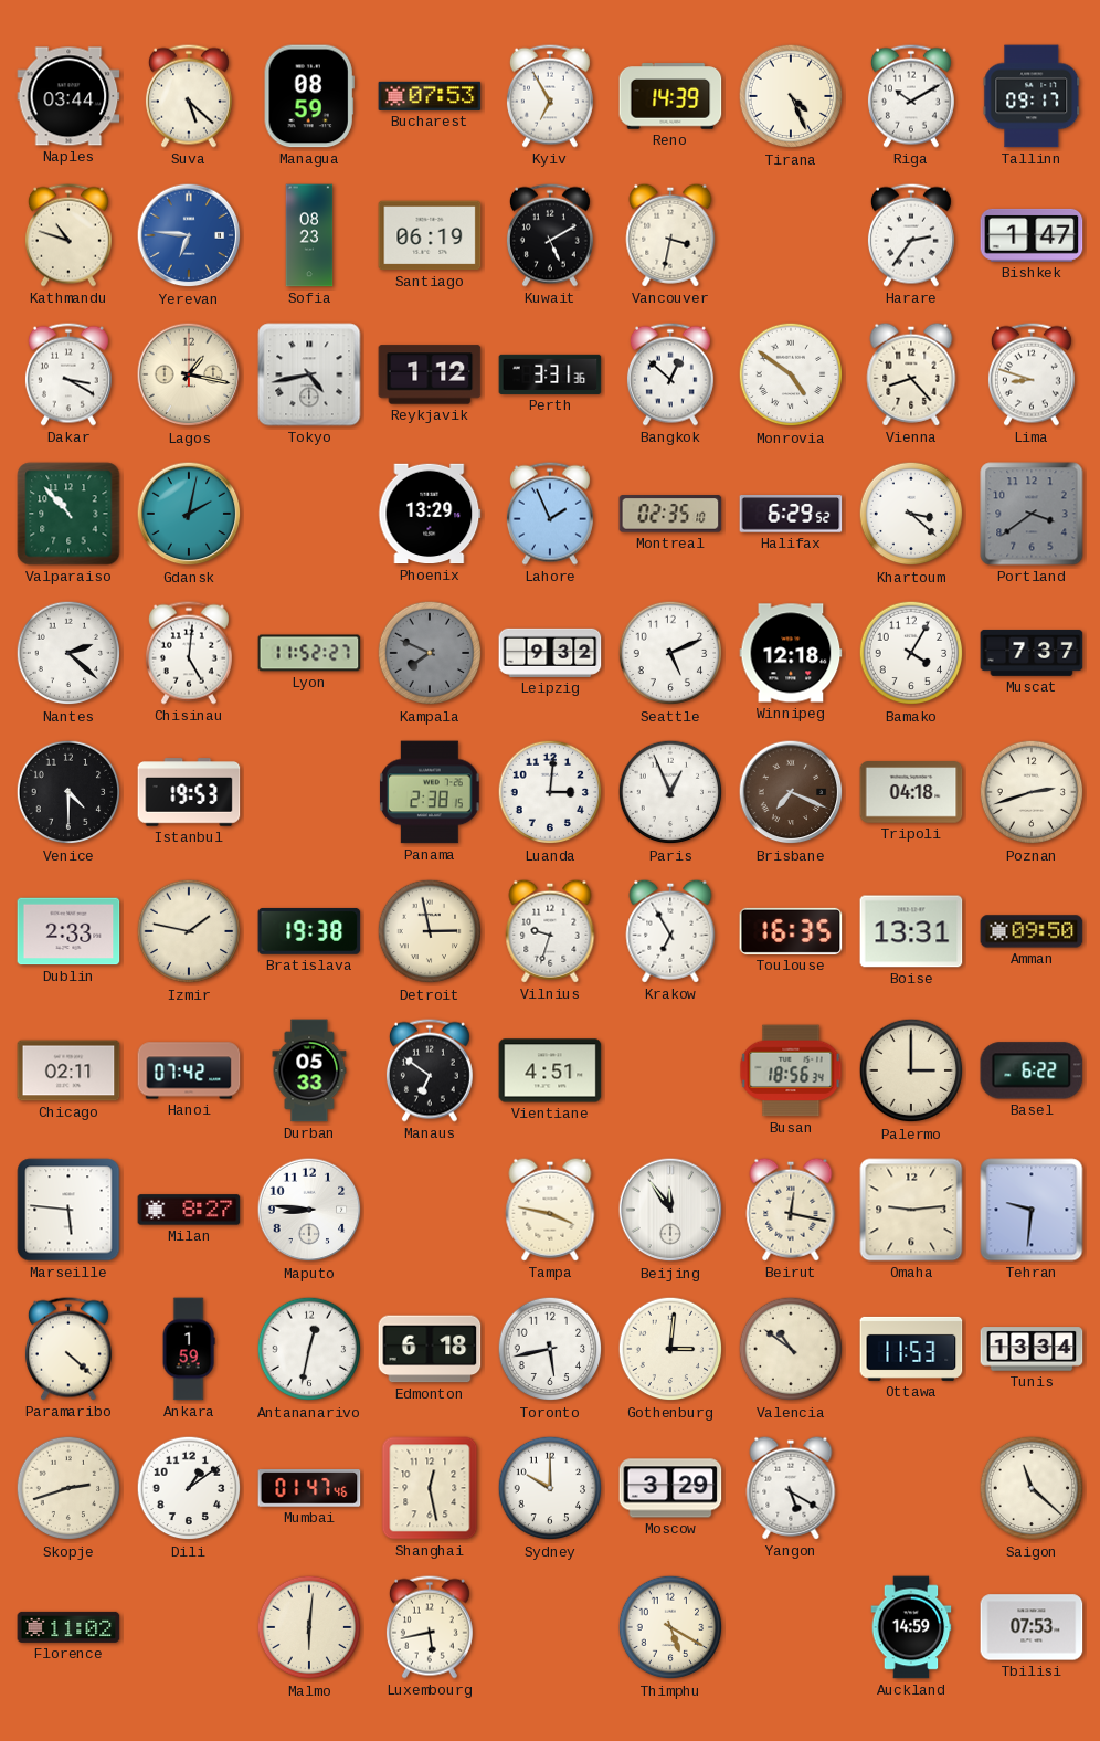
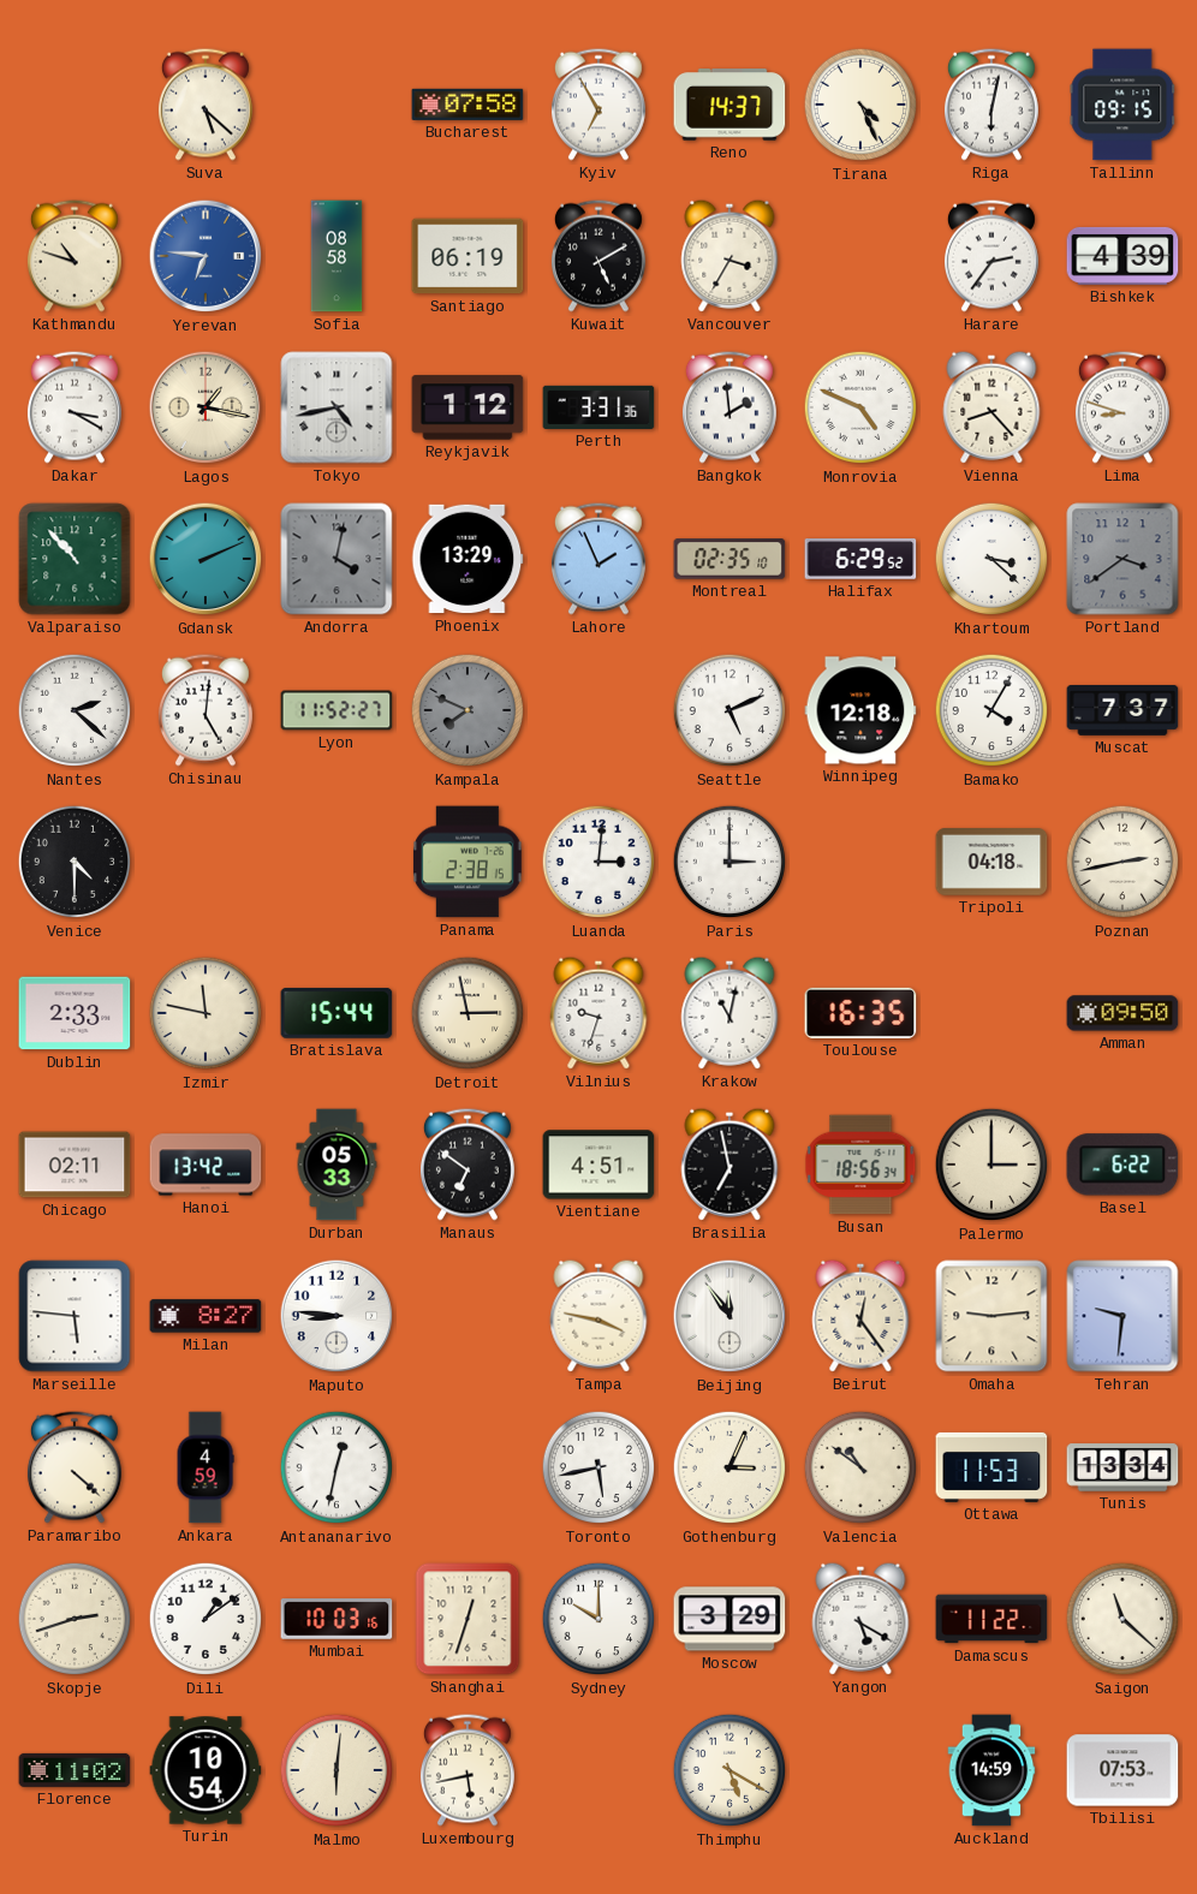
Naples: 03:44 -> none
Managua: 08:59 -> none
Bucharest: 07:53 -> 07:58
Reno: 14:39 -> 14:37
Riga: 10:10 -> 6:02
Tallinn: 09:17 -> 09:15
Sofia: 08:23 -> 08:58
Vancouver: 3:32 -> 3:35
Bishkek: 1:47 -> 4:39
Bangkok: 12:52 -> 1:59
Monrovia: 4:51 -> 4:49
Gdansk: 2:02 -> 2:11
Andorra: none -> 4:02
Leipzig: 9:32 -> none
Istanbul: 19:53 -> none
Paris: 12:56 -> 3:00
Brisbane: 7:19 -> none
Poznan: 2:42 -> 2:43
Izmir: 1:47 -> 11:47
Bratislava: 19:38 -> 15:44
Krakow: 6:55 -> 11:02
Boise: 13:31 -> none
Hanoi: 07:42 -> 13:42
Brasilia: none -> 6:58
Beirut: 12:17 -> 12:24
Ankara: 1:59 -> 4:59
Edmonton: 6:18 -> none
Gothenburg: 3:01 -> 3:04
Mumbai: 01:47 -> 10:03
Shanghai: 12:28 -> 12:33
Damascus: none -> 11:22
Turin: none -> 10:54
